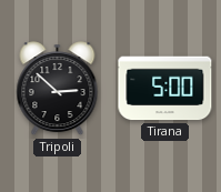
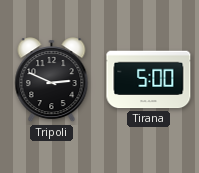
Tripoli: 2:52 -> 2:49
